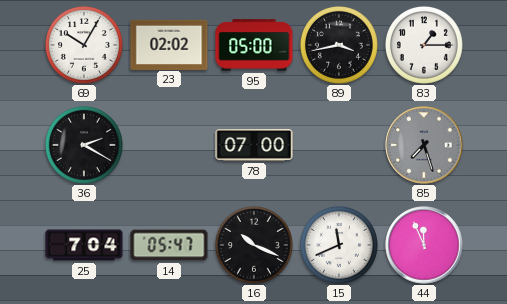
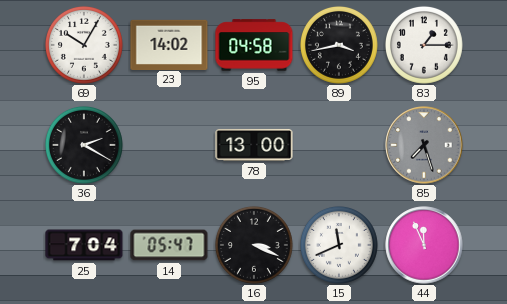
23: 02:02 -> 14:02
95: 05:00 -> 04:58
78: 07:00 -> 13:00
16: 10:19 -> 3:19
